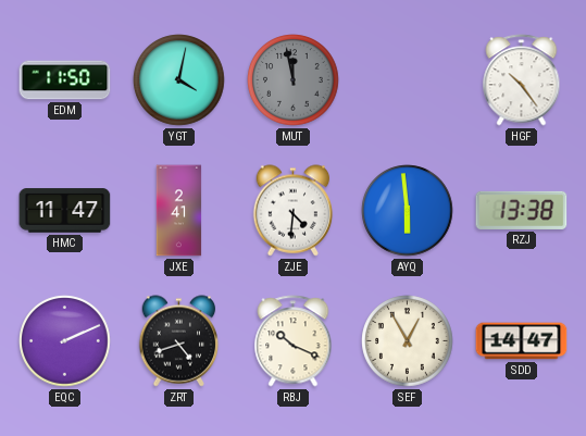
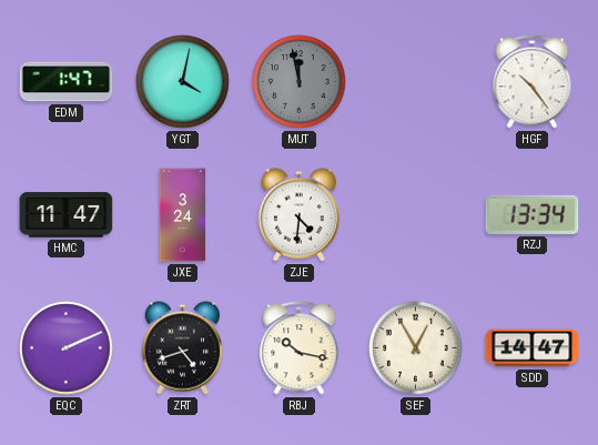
EDM: 11:50 -> 1:47
JXE: 2:41 -> 3:24
AYQ: 5:59 -> none
RZJ: 13:38 -> 13:34
RBJ: 10:19 -> 10:17
